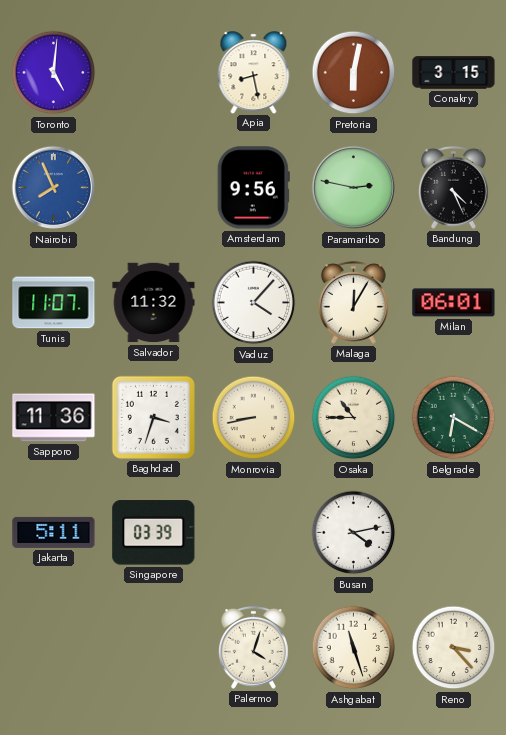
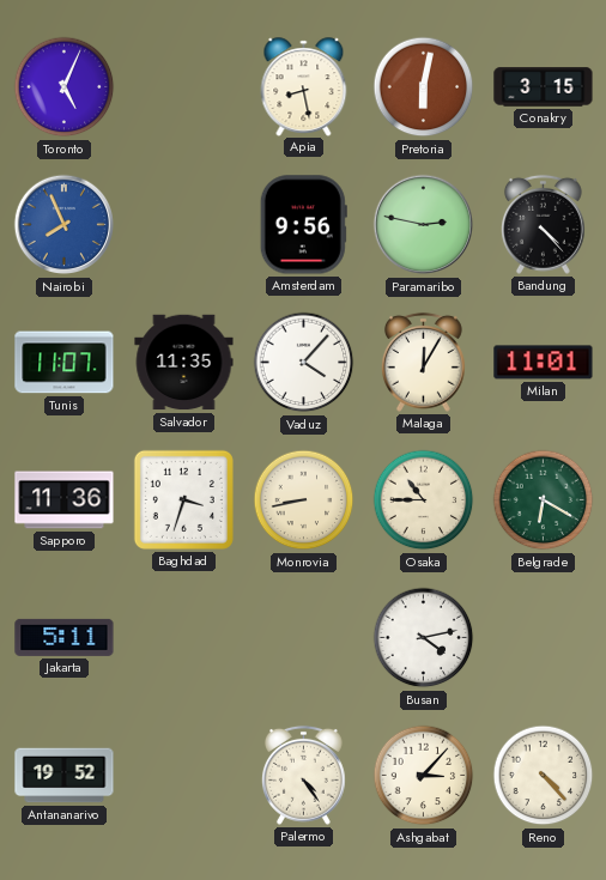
Toronto: 5:01 -> 5:04
Bandung: 4:26 -> 4:23
Salvador: 11:32 -> 11:35
Milan: 06:01 -> 11:01
Singapore: 03:39 -> none
Antananarivo: none -> 19:52
Palermo: 4:03 -> 4:24
Ashgabat: 11:27 -> 3:07
Reno: 3:23 -> 4:23
